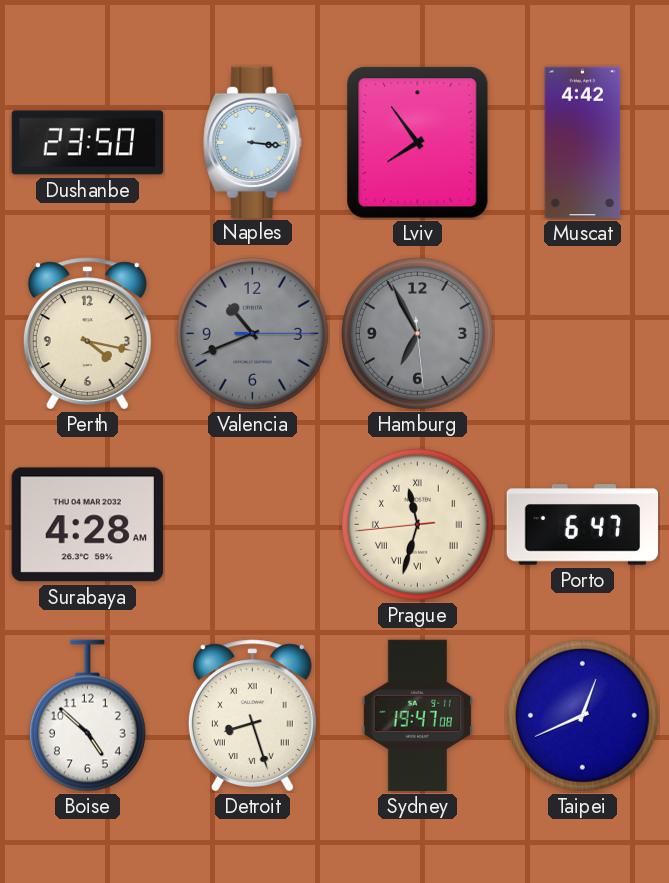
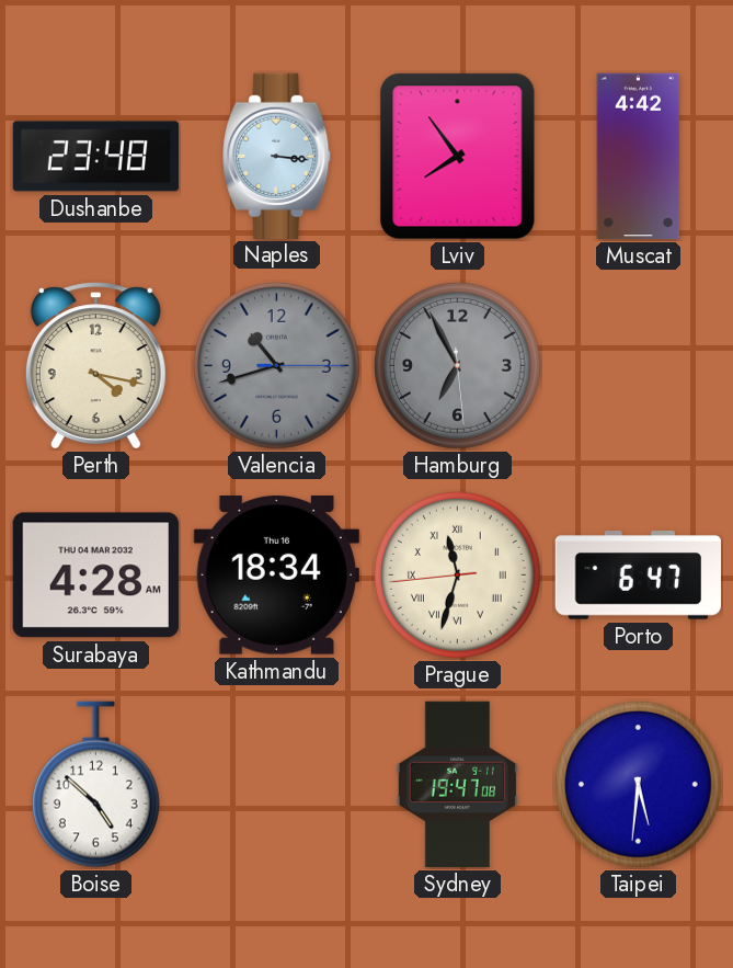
Dushanbe: 23:50 -> 23:48
Valencia: 10:41 -> 10:42
Kathmandu: none -> 18:34
Detroit: 8:27 -> none
Taipei: 12:41 -> 5:31
